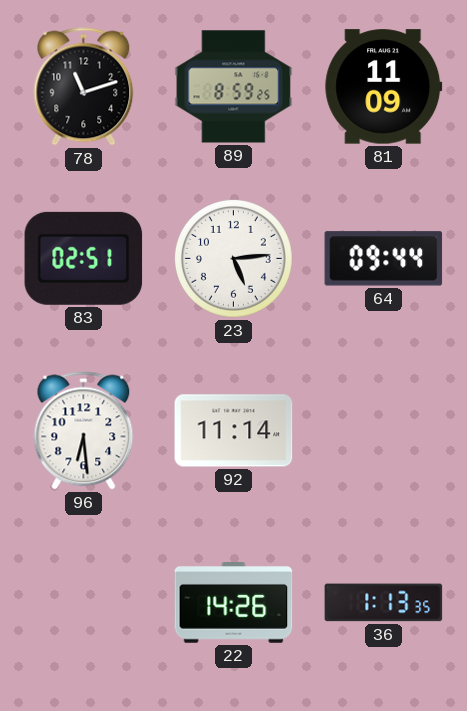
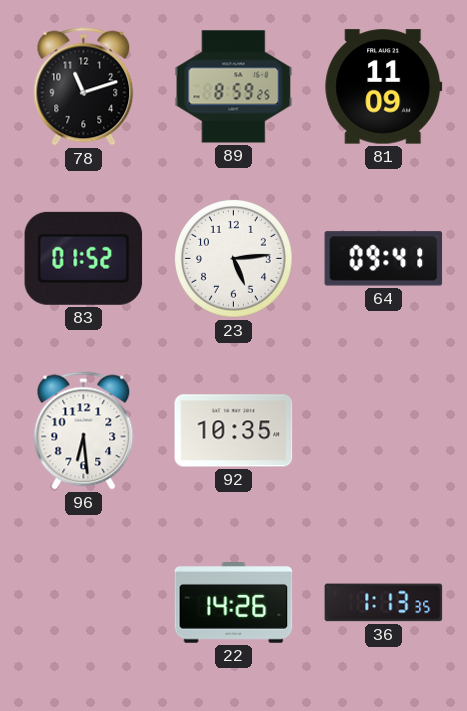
83: 02:51 -> 01:52
64: 09:44 -> 09:41
92: 11:14 -> 10:35
